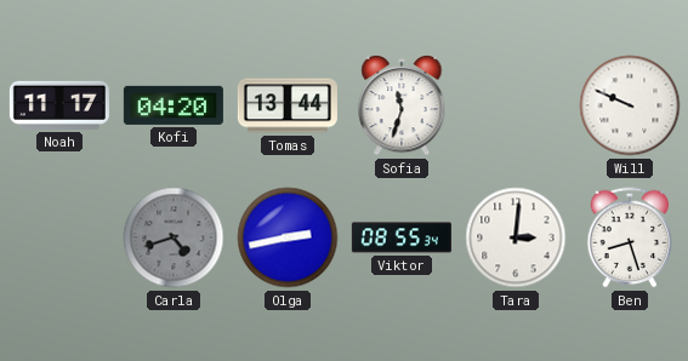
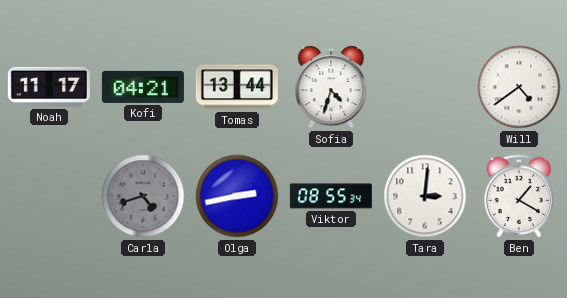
Kofi: 04:20 -> 04:21
Sofia: 11:33 -> 4:33
Will: 9:49 -> 4:39
Ben: 8:27 -> 1:20
